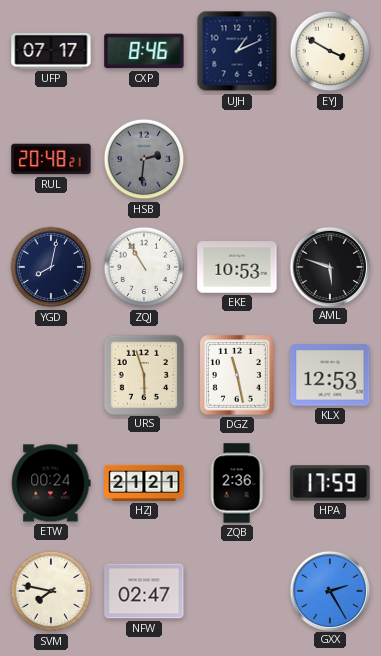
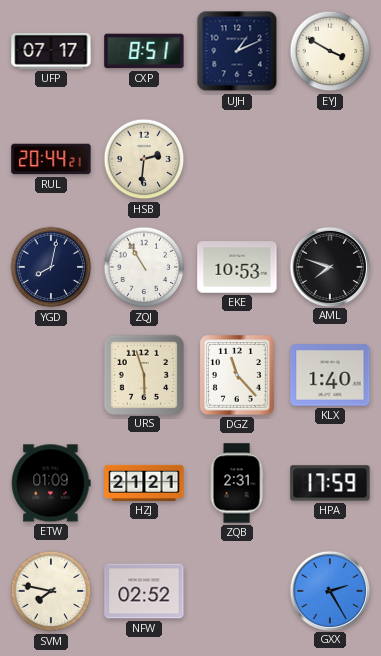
CXP: 8:46 -> 8:51
RUL: 20:48 -> 20:44
HSB dial: grey -> cream
AML: 5:48 -> 7:48
DGZ: 11:28 -> 11:23
KLX: 12:53 -> 1:40
ETW: 00:24 -> 01:09
ZQB: 2:36 -> 2:31
NFW: 02:47 -> 02:52
